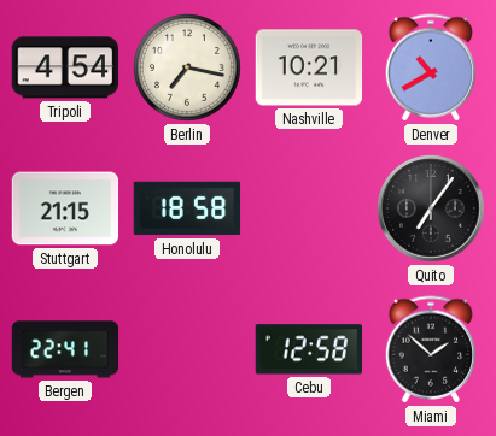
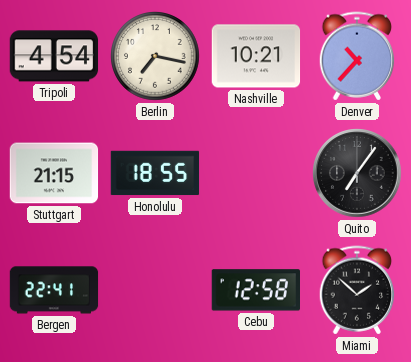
Denver: 10:40 -> 10:37
Honolulu: 18:58 -> 18:55
